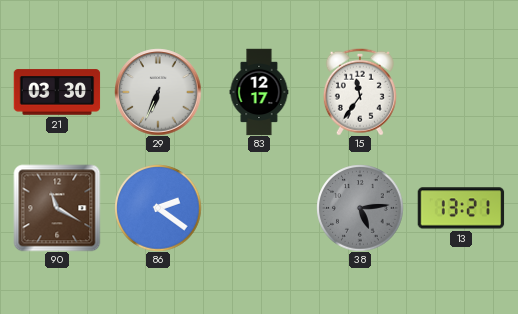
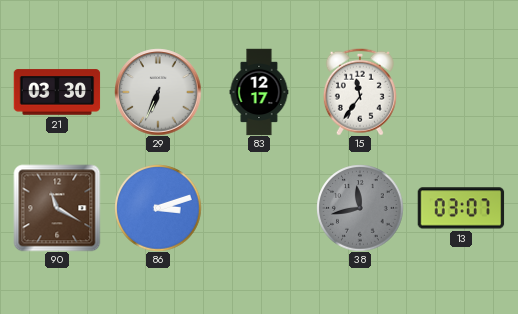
86: 2:21 -> 3:12
38: 5:14 -> 11:43
13: 13:21 -> 03:07
